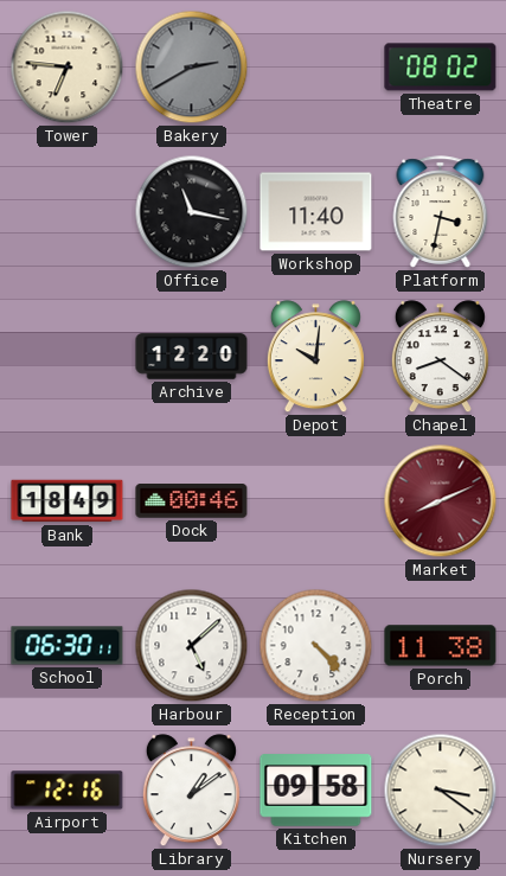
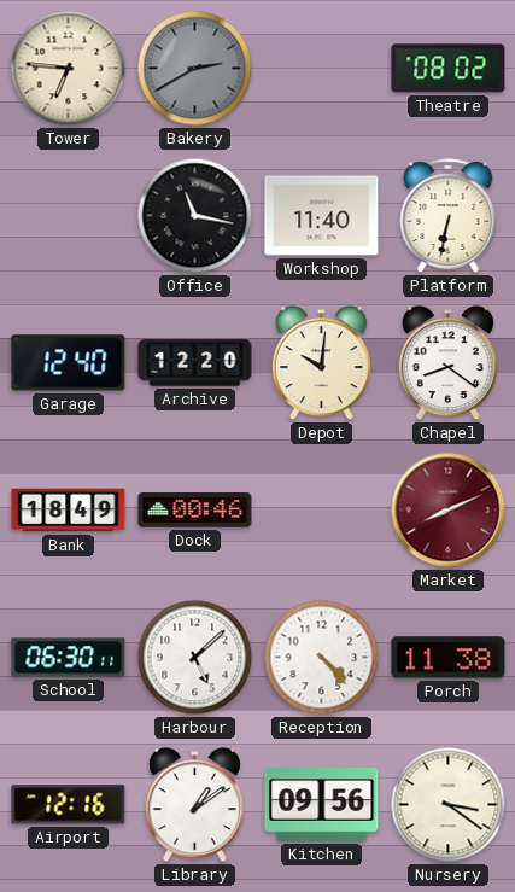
Platform: 3:32 -> 6:32
Garage: none -> 12:40
Kitchen: 09:58 -> 09:56
